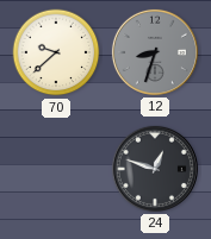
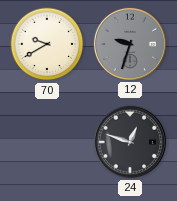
70: 9:38 -> 9:40
12: 8:33 -> 9:33
